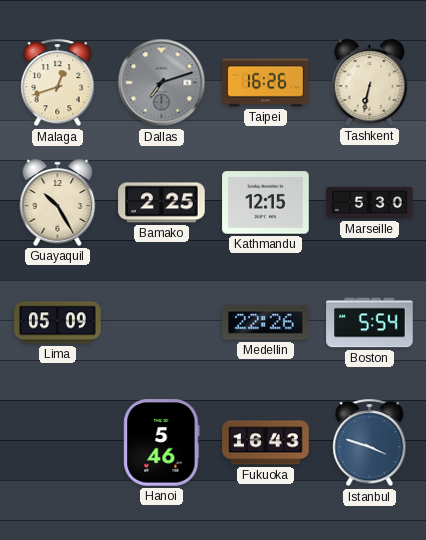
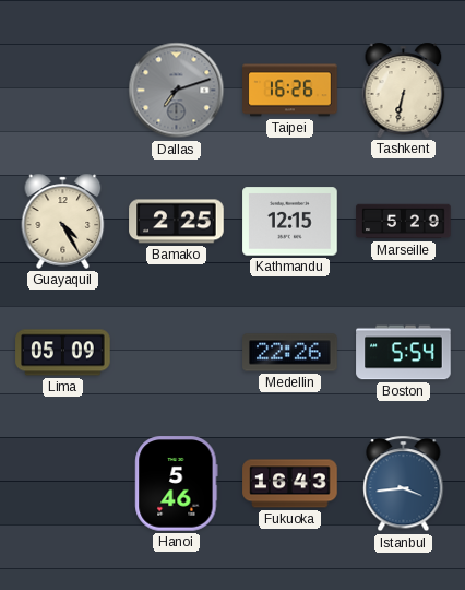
Malaga: 12:42 -> none
Guayaquil: 10:25 -> 4:25
Marseille: 5:30 -> 5:29
Istanbul: 3:48 -> 3:44
